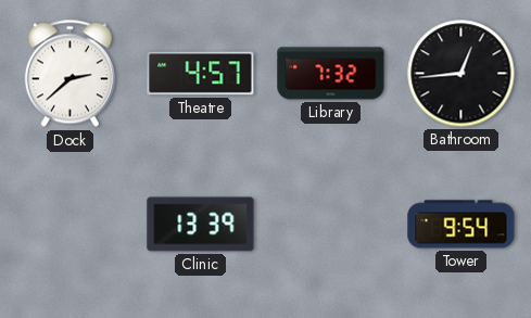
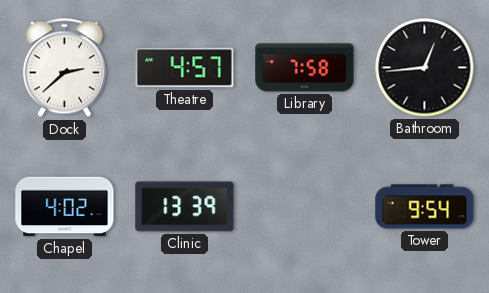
Library: 7:32 -> 7:58
Chapel: none -> 4:02
